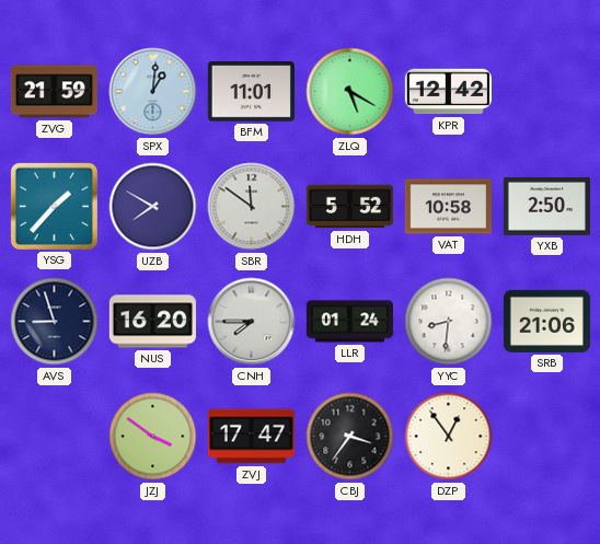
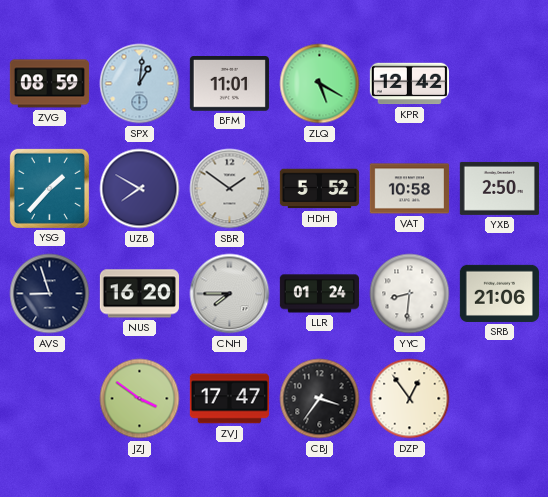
ZVG: 21:59 -> 08:59
SBR: 11:51 -> 1:51
